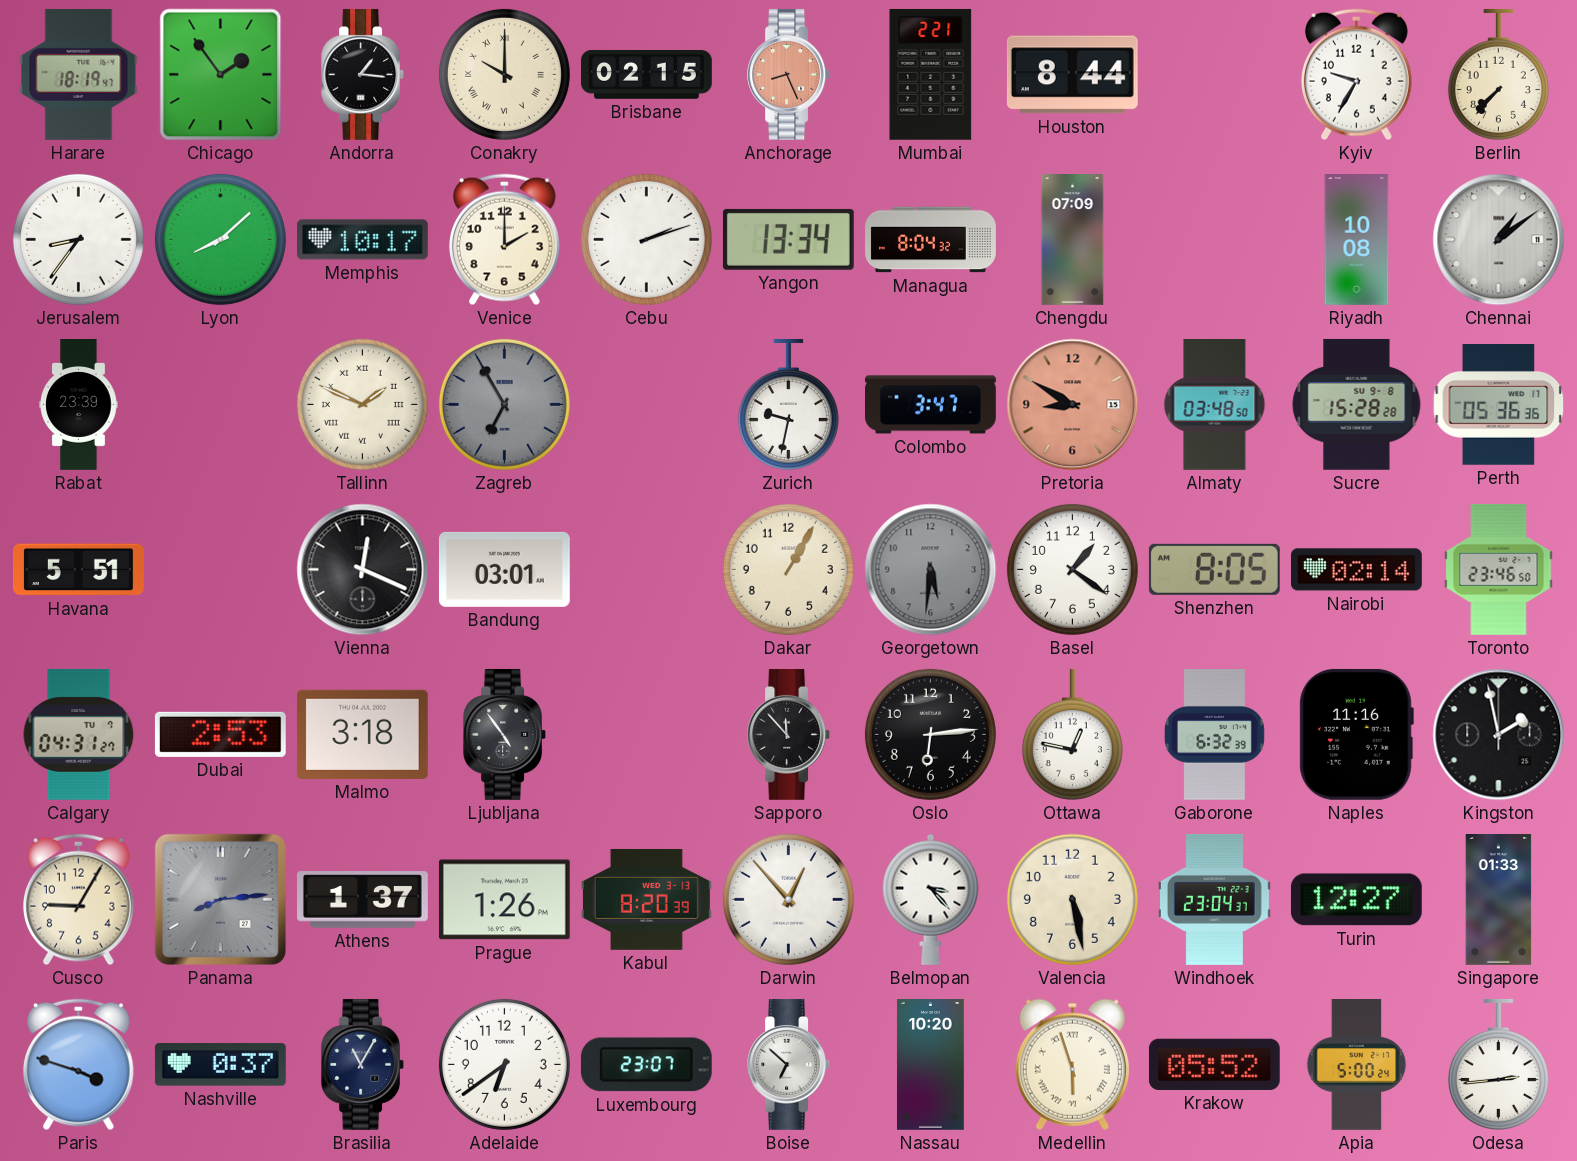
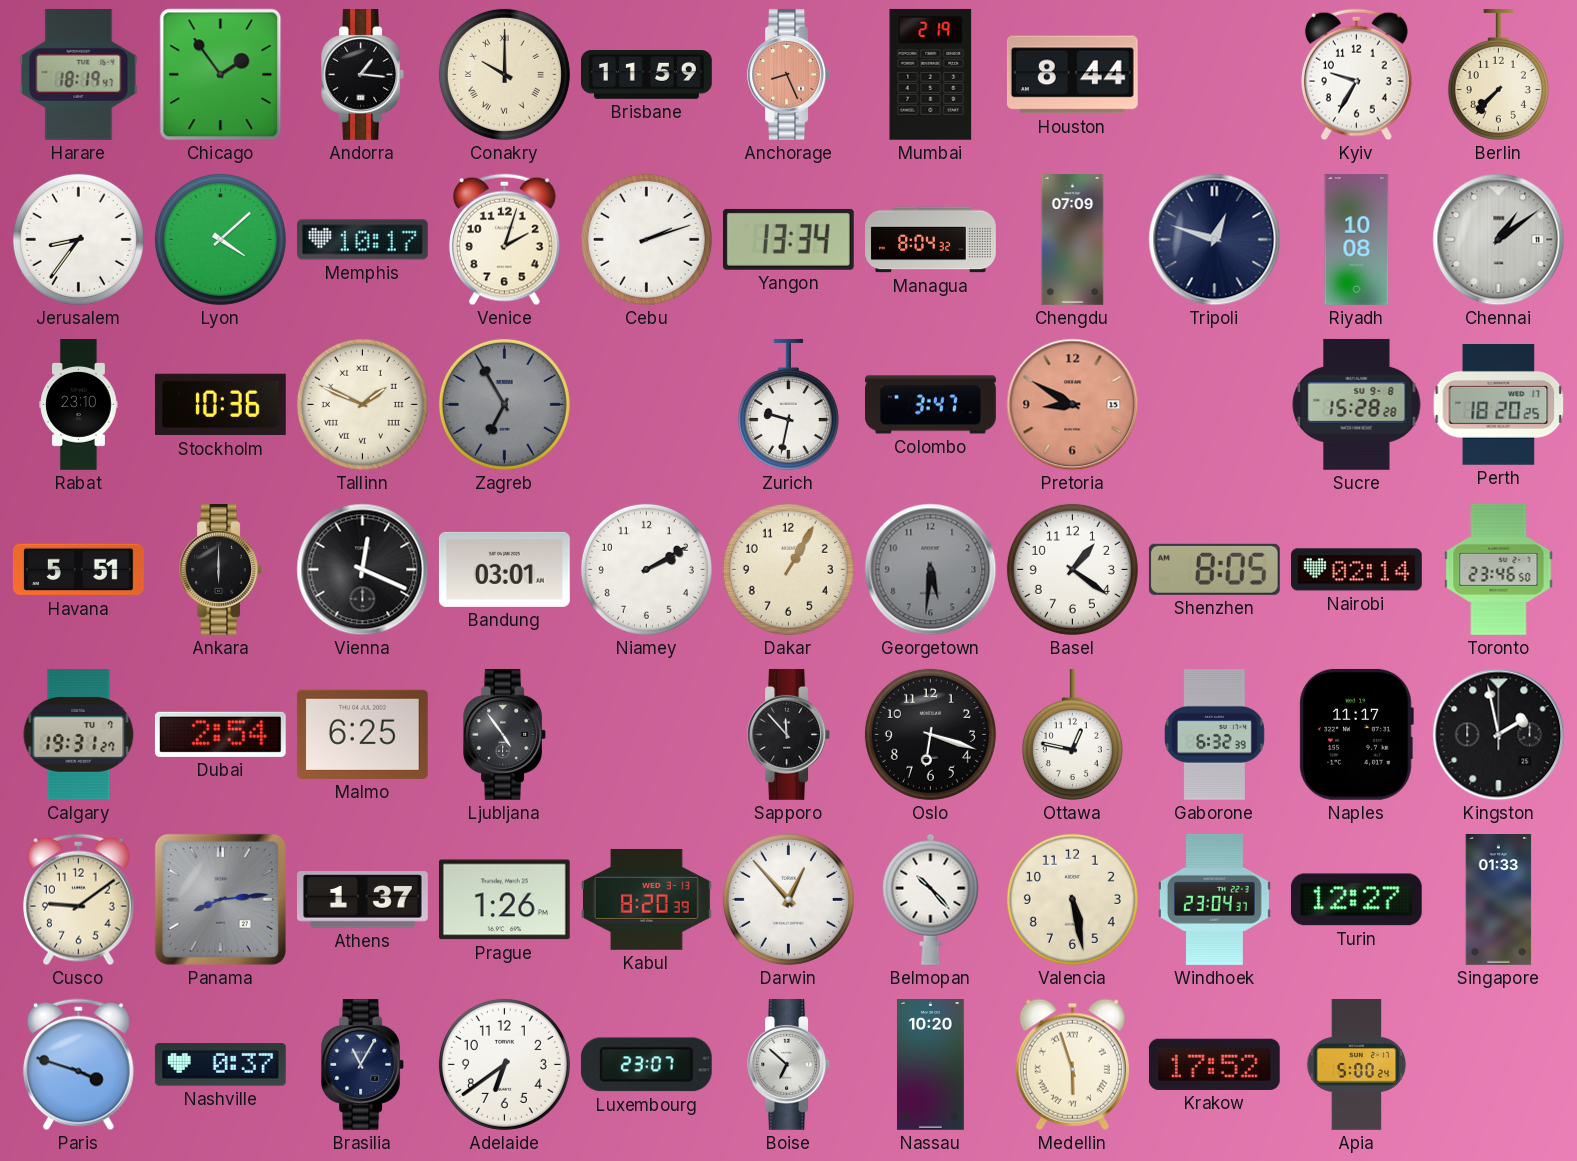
Brisbane: 02:15 -> 11:59
Mumbai: 2:21 -> 2:19
Lyon: 8:08 -> 4:08
Venice: 2:00 -> 2:03
Tripoli: none -> 12:48
Rabat: 23:39 -> 23:10
Stockholm: none -> 10:36
Almaty: 03:48 -> none
Perth: 05:36 -> 18:20
Ankara: none -> 6:00
Niamey: none -> 2:10
Calgary: 04:31 -> 19:31
Dubai: 2:53 -> 2:54
Malmo: 3:18 -> 6:25
Oslo: 6:14 -> 6:18
Naples: 11:16 -> 11:17
Cusco: 9:05 -> 9:09
Belmopan: 3:23 -> 10:23
Krakow: 05:52 -> 17:52
Odesa: 2:44 -> none
